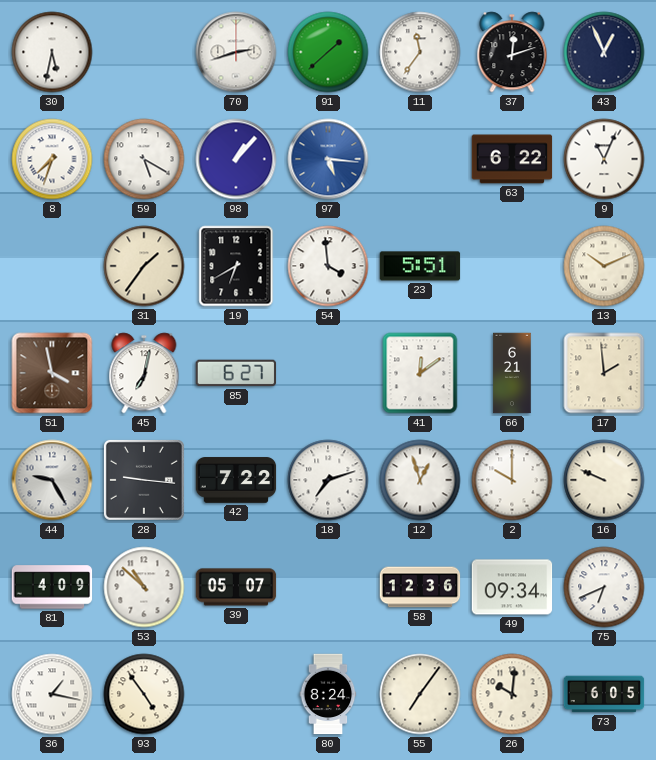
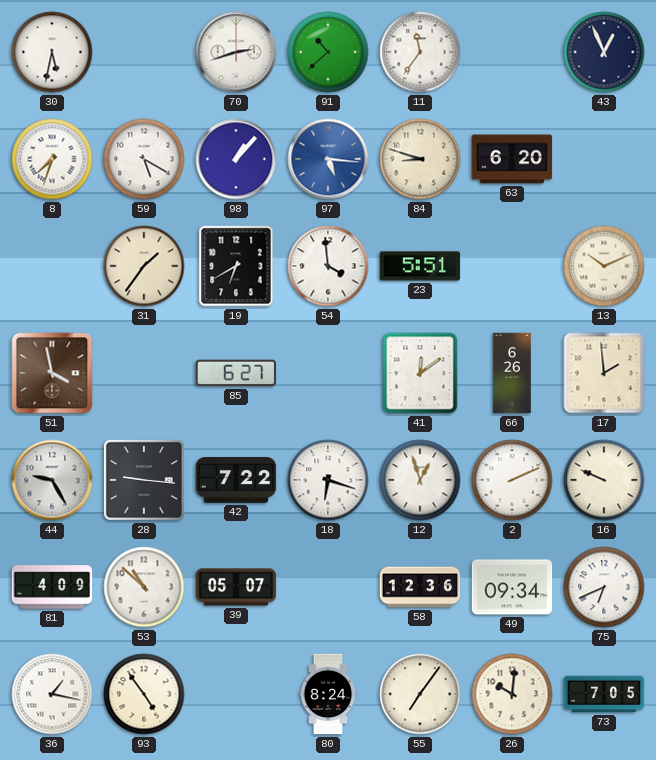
91: 1:38 -> 10:38
37: 12:12 -> none
84: none -> 8:48
63: 6:22 -> 6:20
9: 11:04 -> none
45: 7:02 -> none
66: 6:21 -> 6:26
18: 7:12 -> 6:18
2: 10:00 -> 2:11
73: 6:05 -> 7:05
